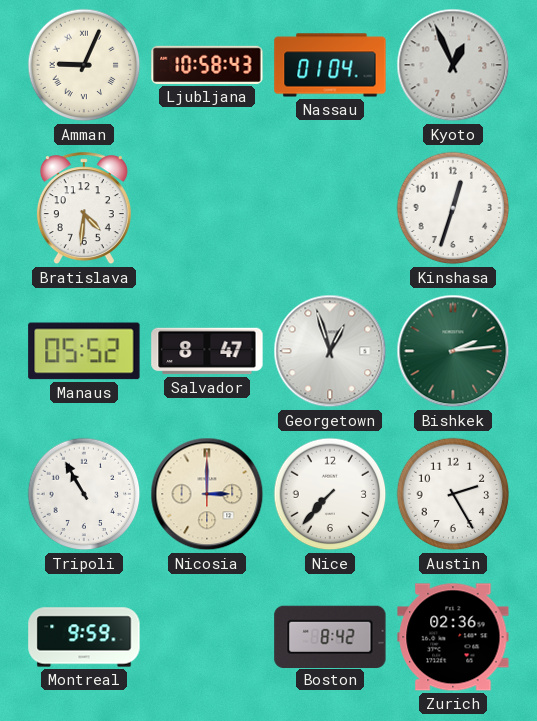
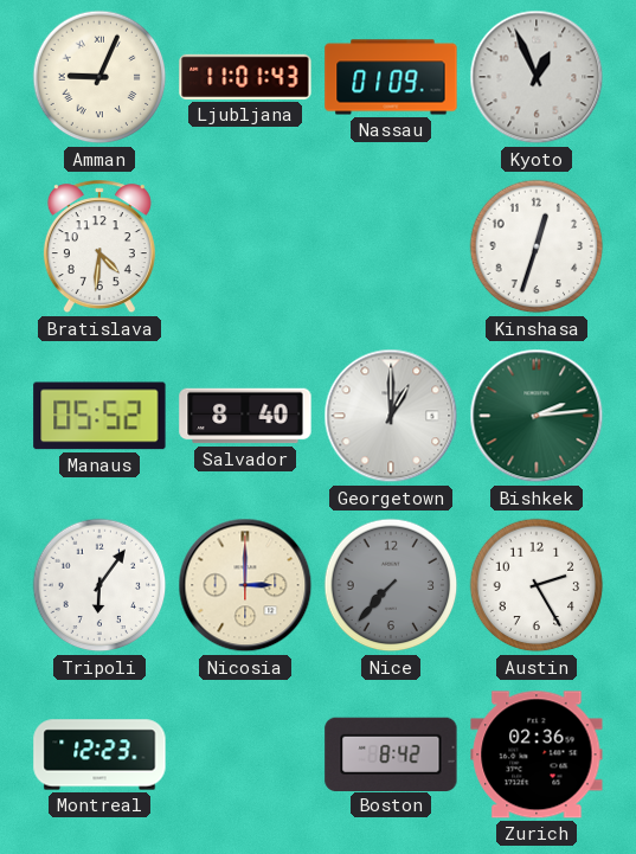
Ljubljana: 10:58 -> 11:01
Nassau: 01:04 -> 01:09
Salvador: 8:47 -> 8:40
Georgetown: 12:57 -> 1:00
Tripoli: 10:55 -> 6:06
Nice dial: white -> grey
Montreal: 9:59 -> 12:23
